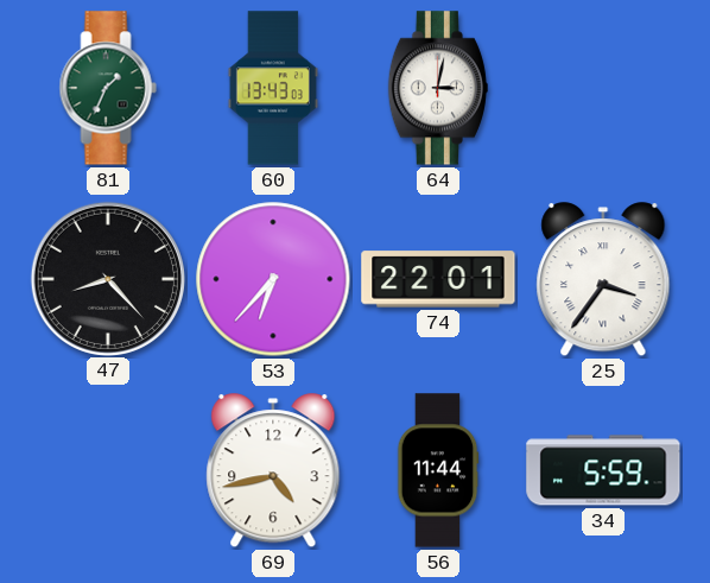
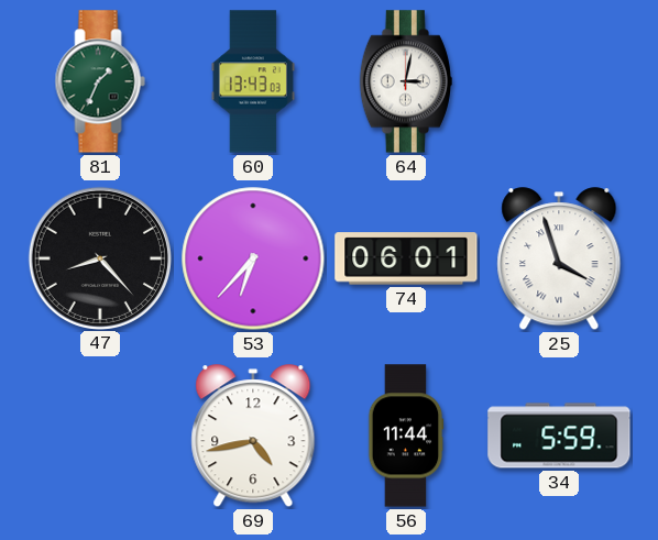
74: 22:01 -> 06:01
25: 3:36 -> 3:57
